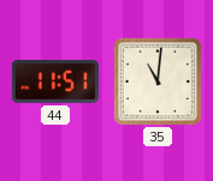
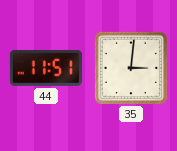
35: 11:01 -> 3:01
